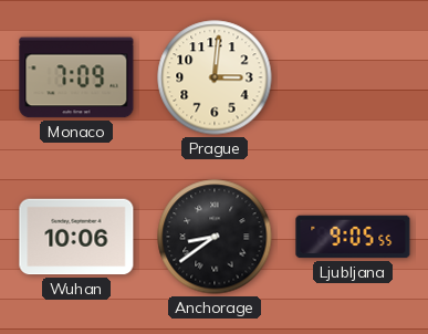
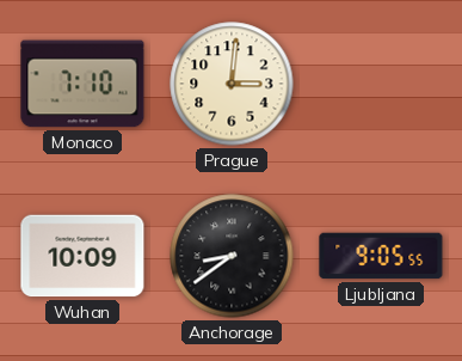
Monaco: 7:09 -> 7:10
Wuhan: 10:06 -> 10:09
